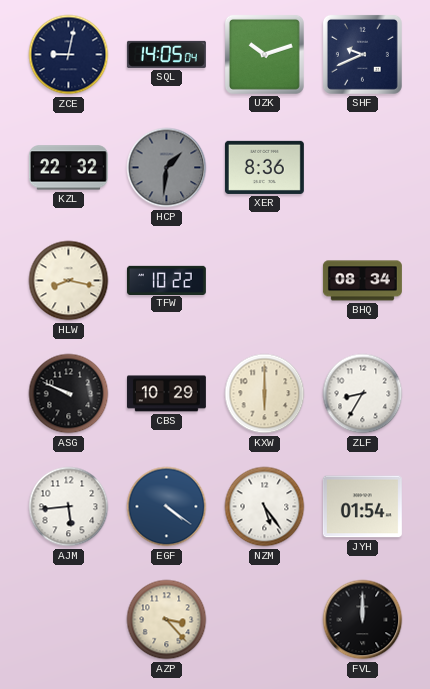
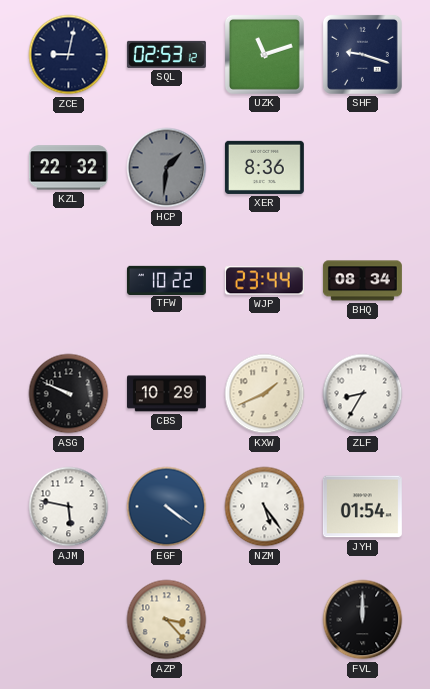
SQL: 14:05 -> 02:53
UZK: 10:12 -> 11:12
SHF: 9:41 -> 9:18
HLW: 8:17 -> none
WJP: none -> 23:44
KXW: 6:00 -> 1:41
AJM: 5:44 -> 5:47
